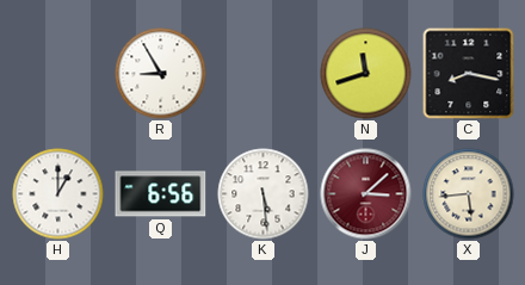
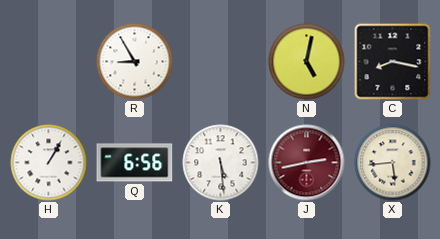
N: 11:42 -> 5:02
H: 1:00 -> 1:05
J: 3:08 -> 2:43
